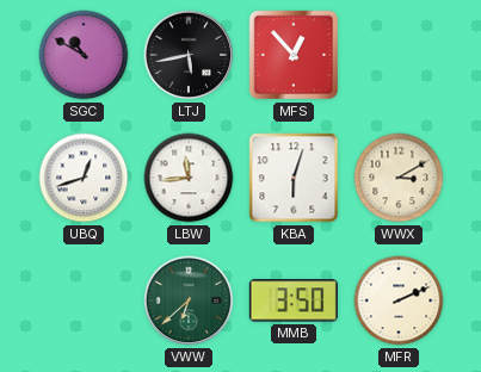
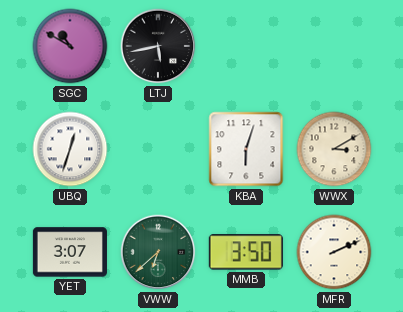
MFS: 12:53 -> none
UBQ: 12:42 -> 12:33
LBW: 11:44 -> none
YET: none -> 3:07
